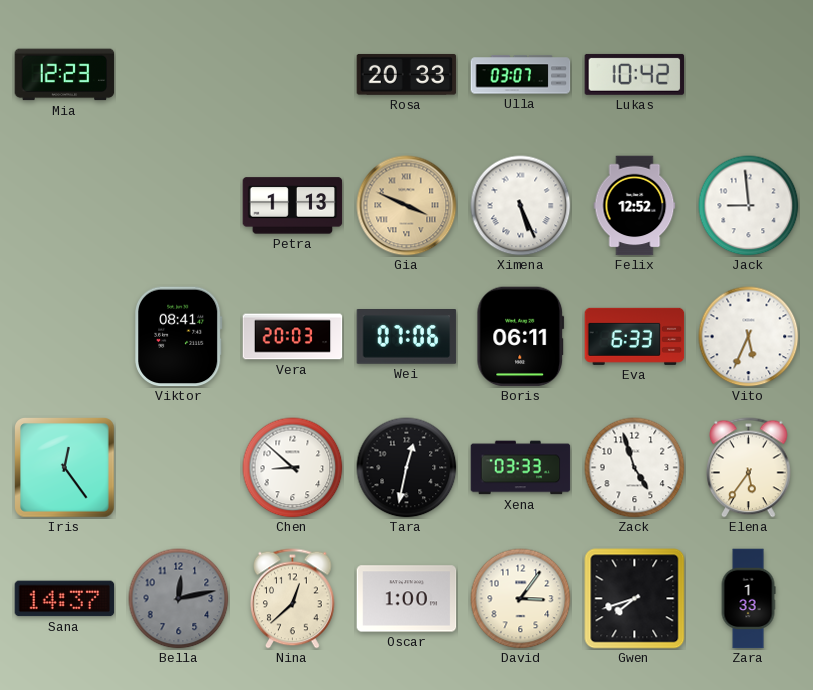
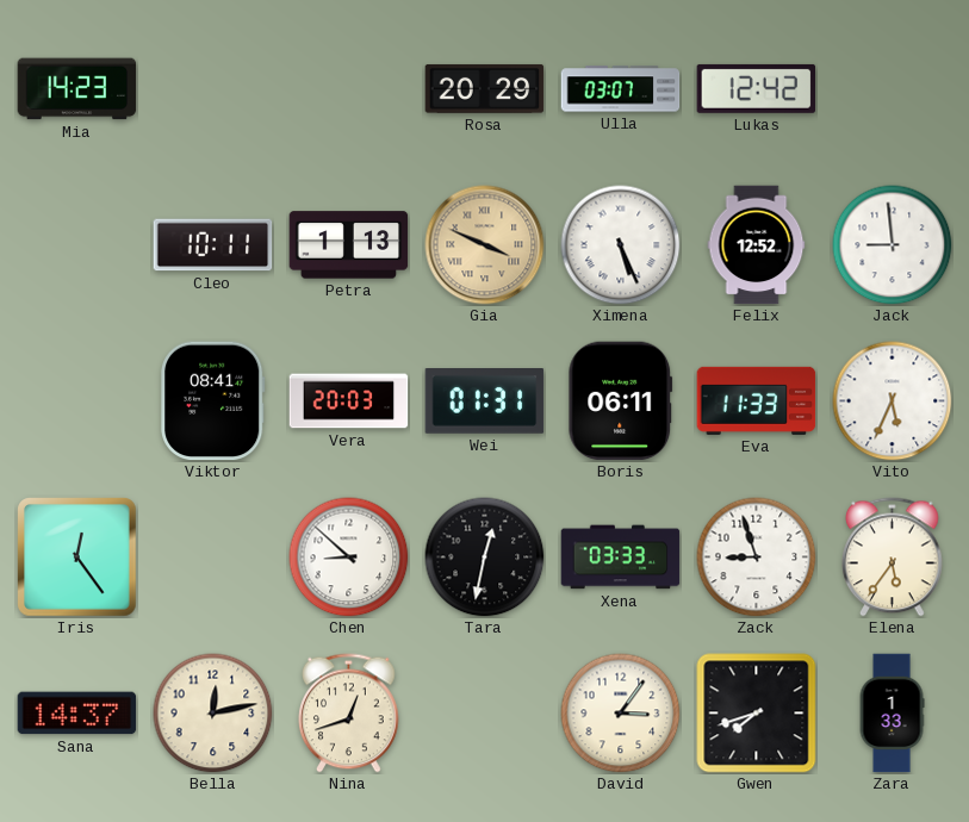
Mia: 12:23 -> 14:23
Rosa: 20:33 -> 20:29
Lukas: 10:42 -> 12:42
Cleo: none -> 10:11
Wei: 07:06 -> 01:31
Eva: 6:33 -> 11:33
Zack: 4:57 -> 8:57
Bella dial: grey -> cream
Nina: 12:38 -> 12:42
Oscar: 1:00 -> none
